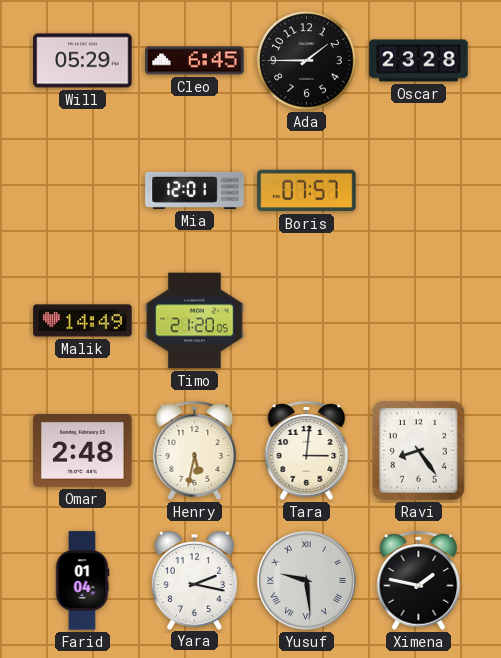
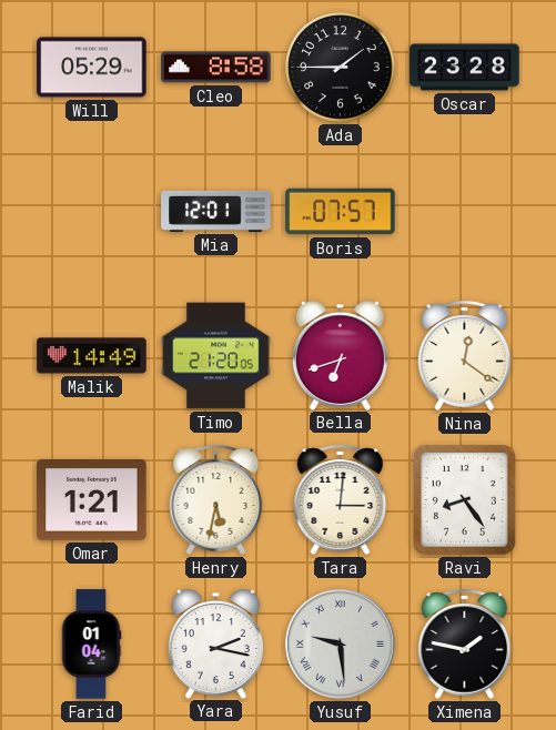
Cleo: 6:45 -> 8:58
Bella: none -> 6:42
Nina: none -> 12:21
Omar: 2:48 -> 1:21
